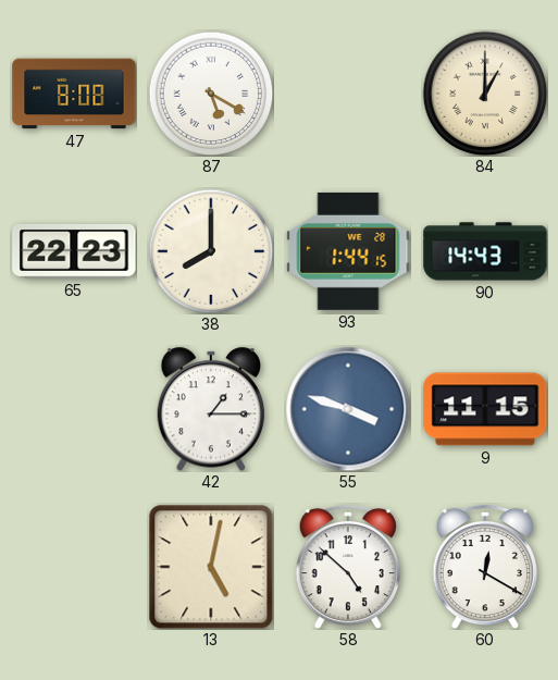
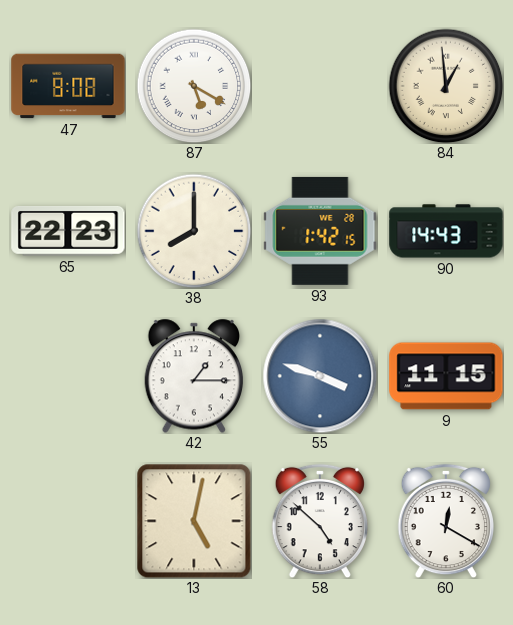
84: 1:00 -> 12:59
93: 1:44 -> 1:42
